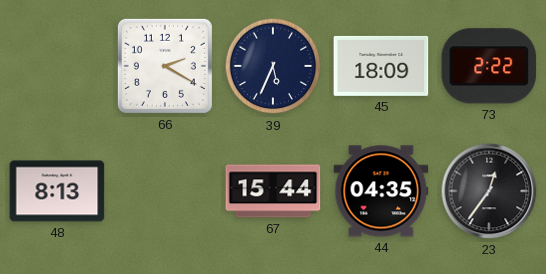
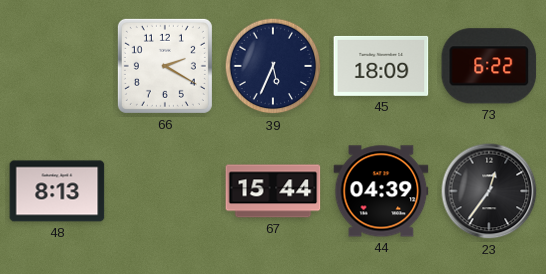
73: 2:22 -> 6:22
44: 04:35 -> 04:39
